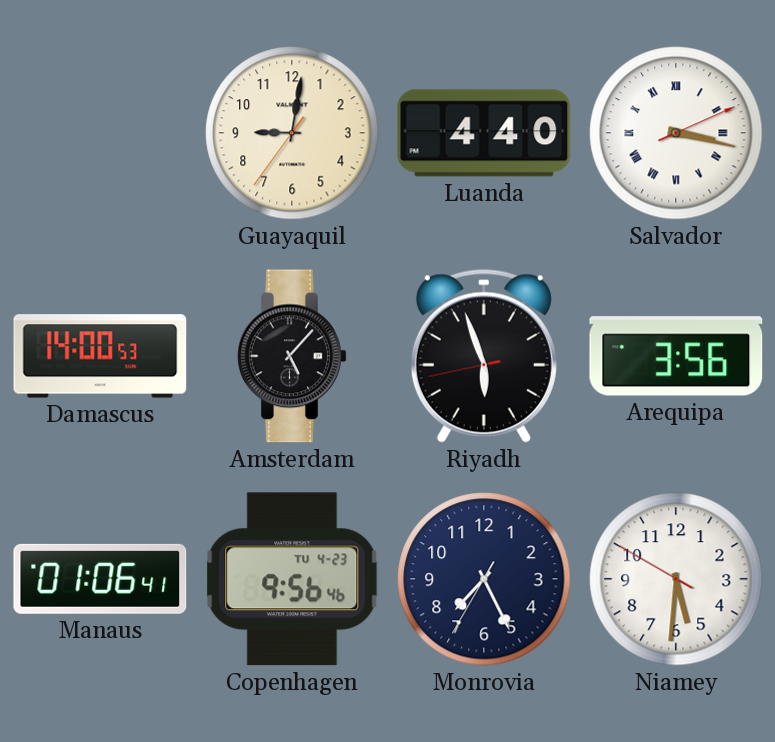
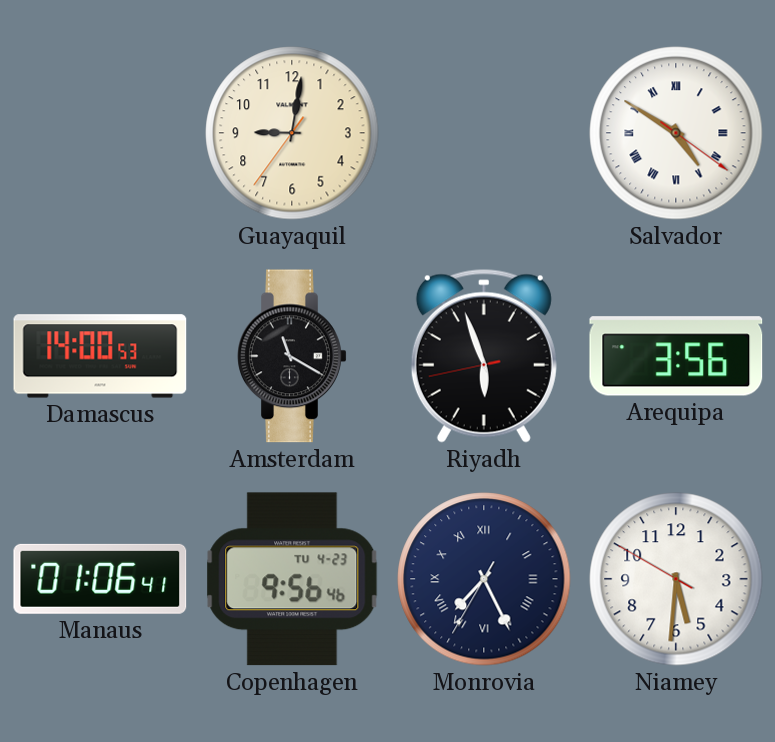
Luanda: 4:40 -> none
Salvador: 3:17 -> 4:50
Amsterdam: 5:07 -> 11:20
Monrovia numerals: Arabic -> Roman
